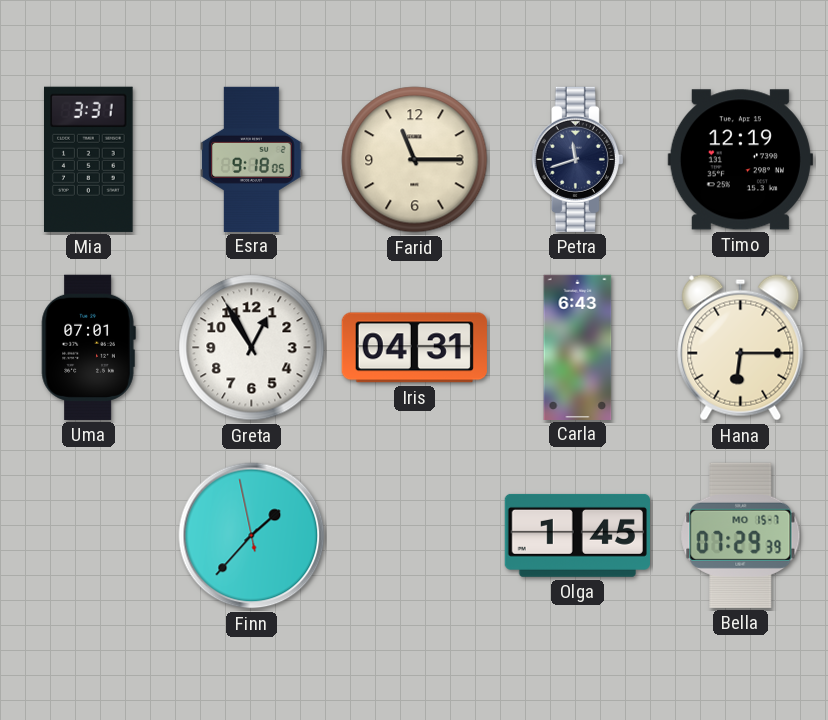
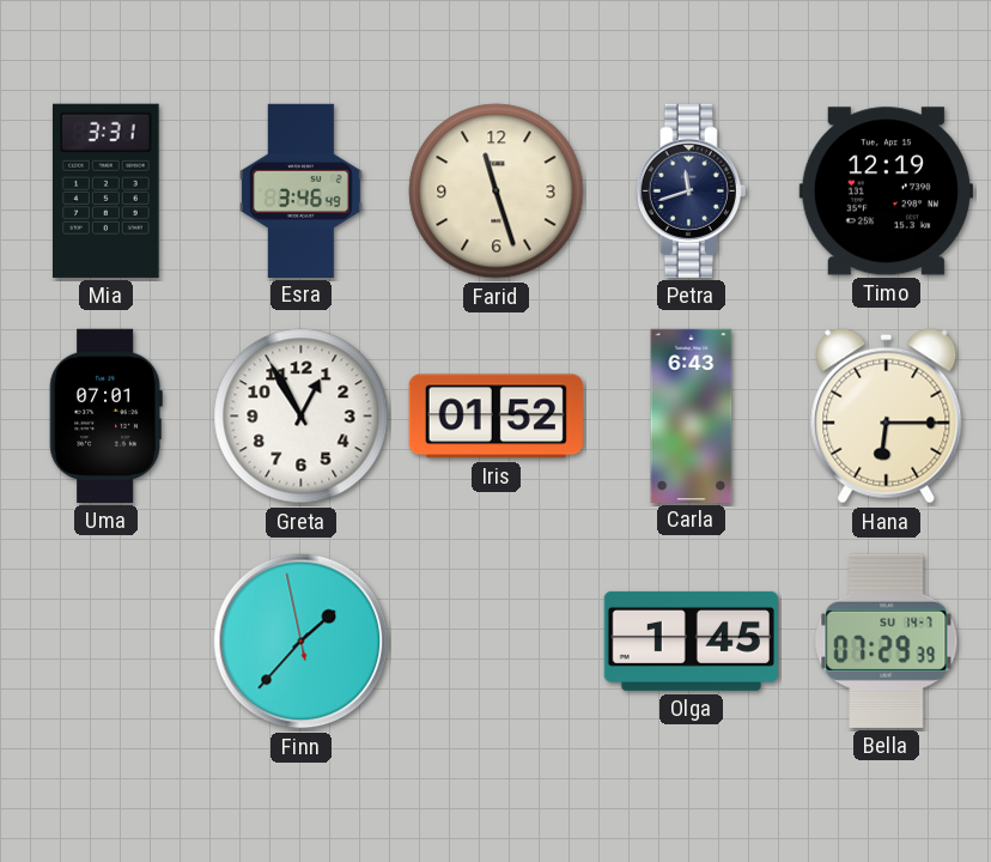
Esra: 9:18 -> 3:46
Farid: 11:15 -> 11:27
Iris: 04:31 -> 01:52
Bella date: MO 15-7 -> SU 14-7
